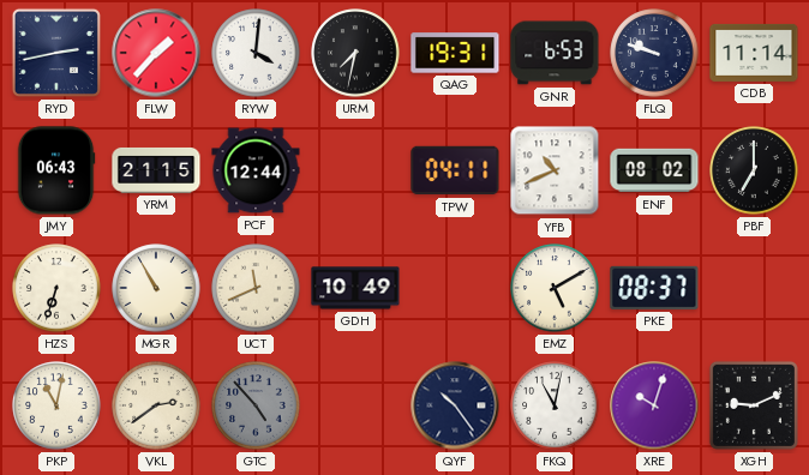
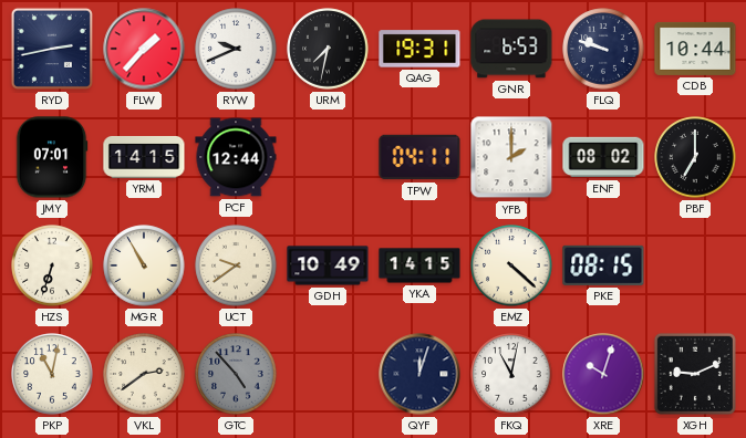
RYW: 4:01 -> 9:41
CDB: 11:14 -> 10:44
JMY: 06:43 -> 07:01
YRM: 21:15 -> 14:15
YFB: 10:41 -> 2:00
UCT: 11:41 -> 9:39
YKA: none -> 14:15
EMZ: 5:10 -> 4:22
PKE: 08:37 -> 08:15
QYF: 10:24 -> 12:03
